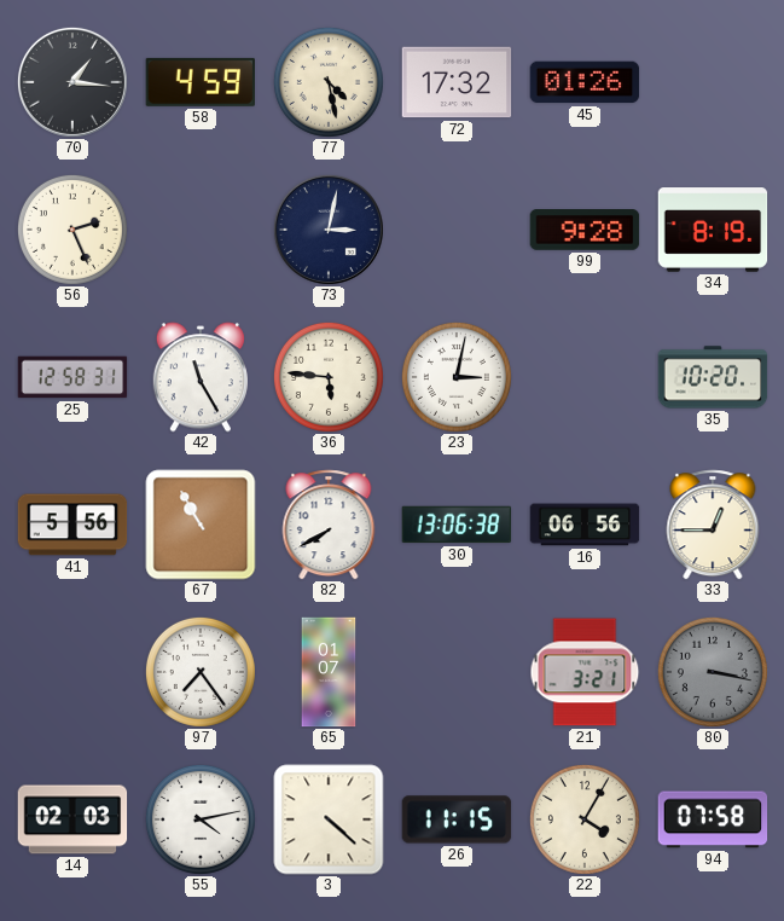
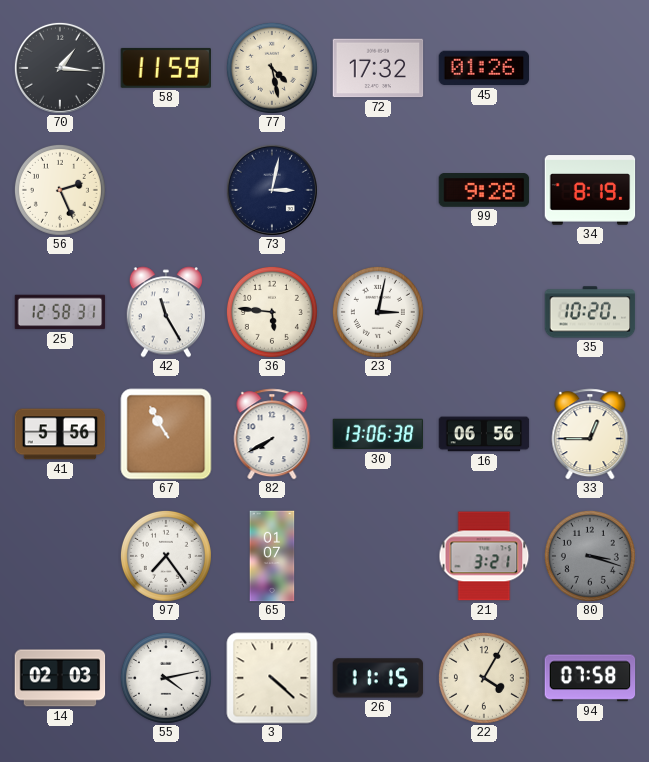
58: 4:59 -> 11:59
80: 3:17 -> 3:18
